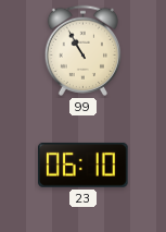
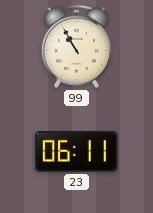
23: 06:10 -> 06:11
